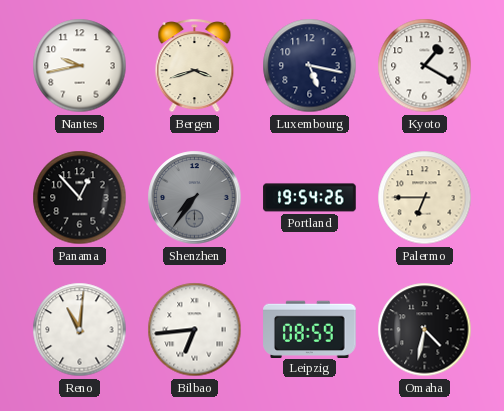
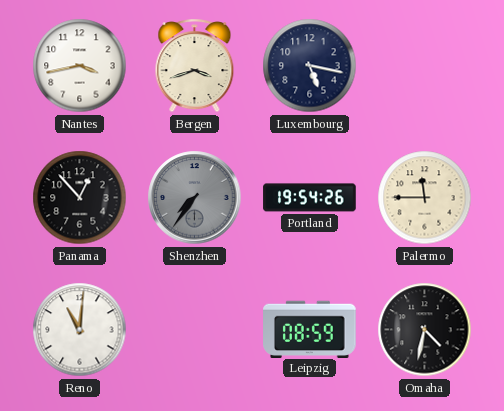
Nantes: 9:43 -> 3:43
Kyoto: 1:20 -> none
Palermo: 6:45 -> 11:45
Bilbao: 6:44 -> none
